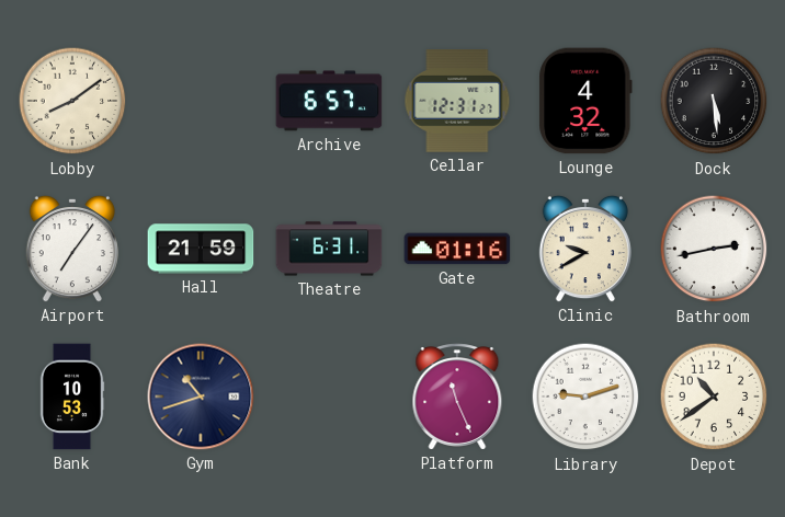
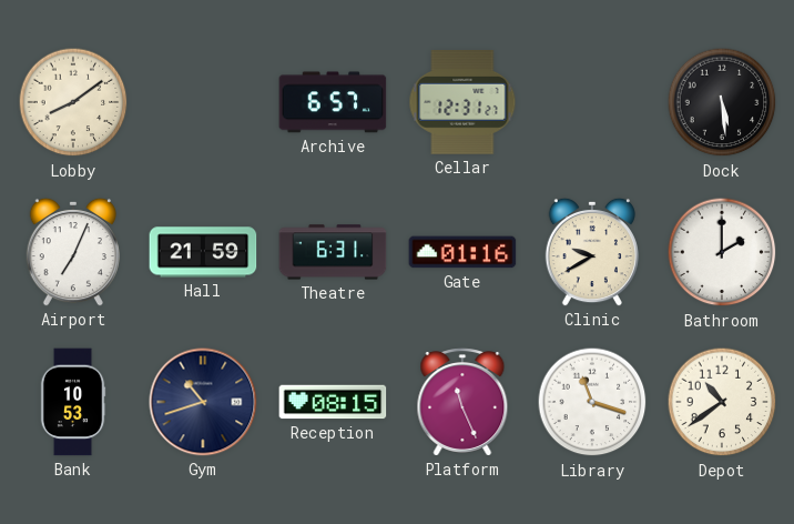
Lounge: 4:32 -> none
Airport: 7:06 -> 7:04
Bathroom: 2:43 -> 2:00
Reception: none -> 08:15
Library: 9:12 -> 11:18
